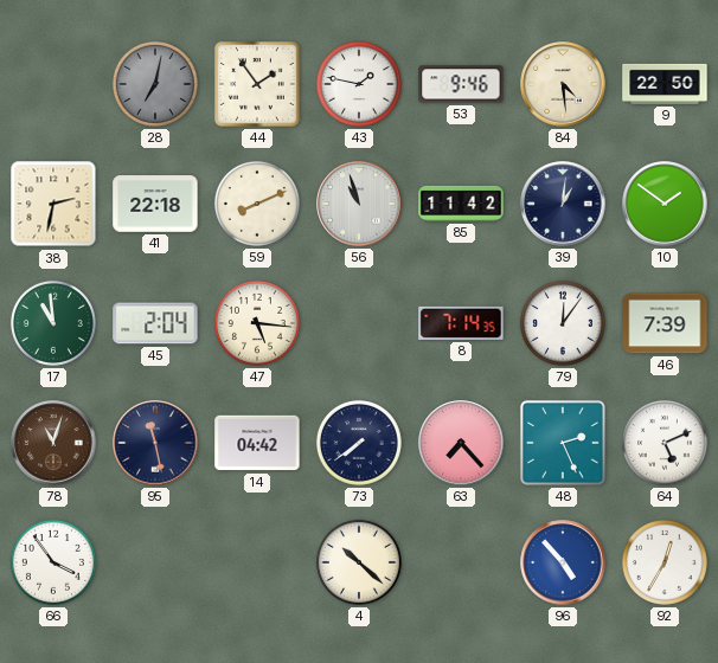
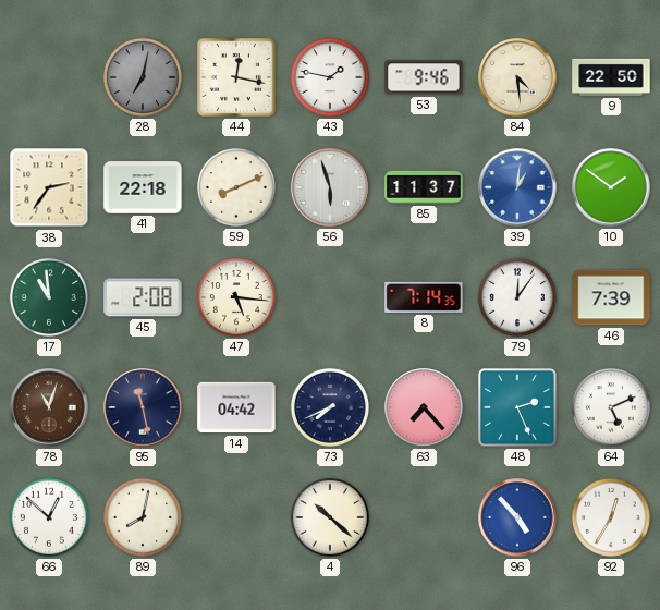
44: 1:54 -> 12:17
38: 2:32 -> 2:36
56: 10:57 -> 5:57
85: 11:42 -> 11:37
39 dial: navy -> blue
45: 2:04 -> 2:08
73: 7:39 -> 7:41
66: 3:54 -> 12:52
89: none -> 8:02
